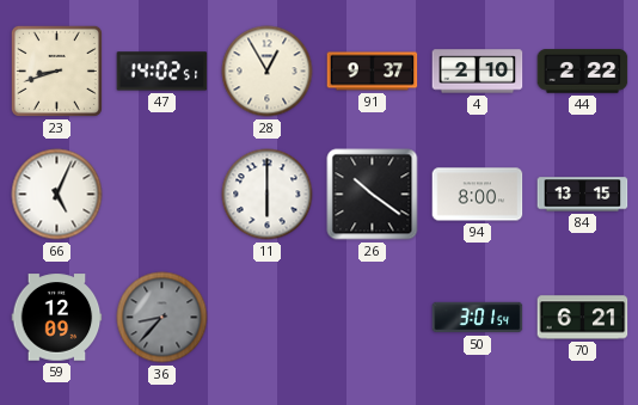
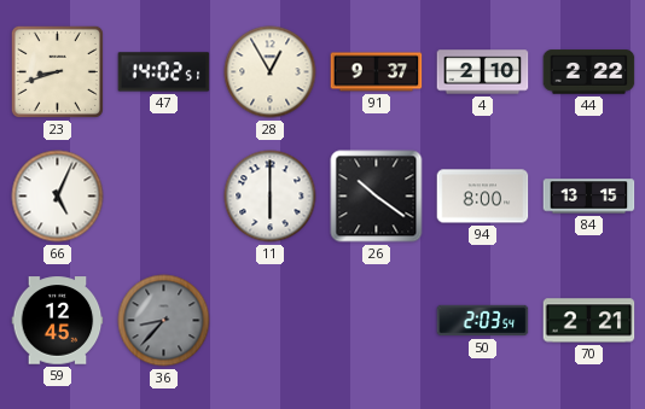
59: 12:09 -> 12:45
50: 3:01 -> 2:03
70: 6:21 -> 2:21
